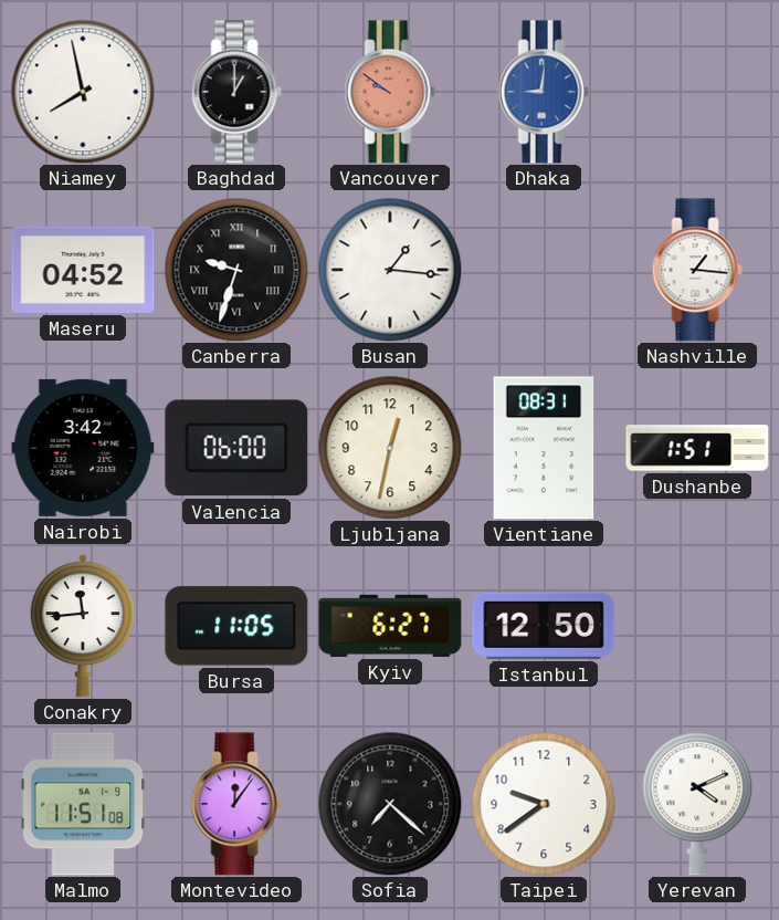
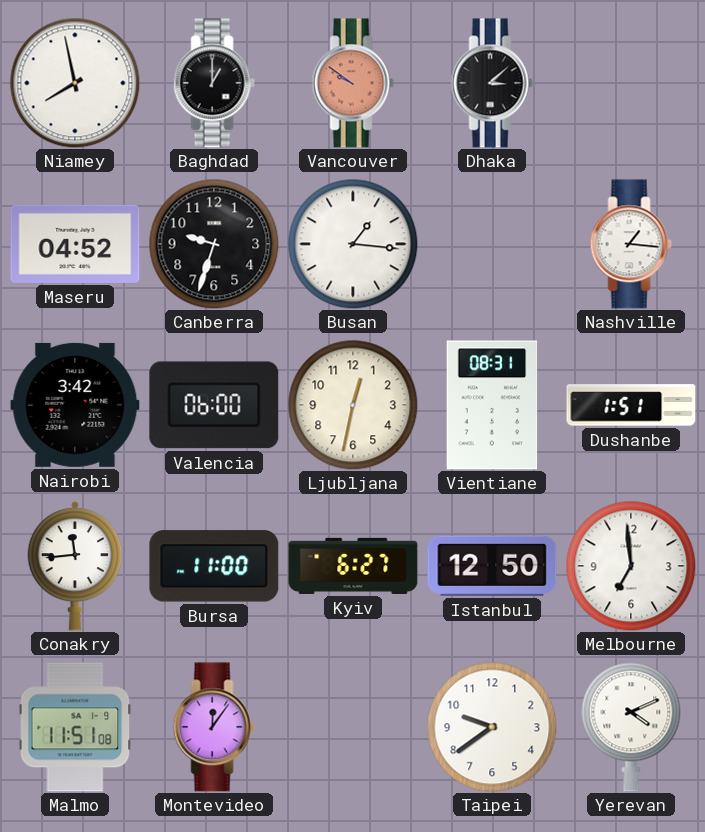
Dhaka: 9:01 -> 3:08
Dhaka dial: blue -> black
Canberra numerals: Roman -> Arabic
Bursa: 11:05 -> 11:00
Melbourne: none -> 6:59
Sofia: 7:22 -> none
